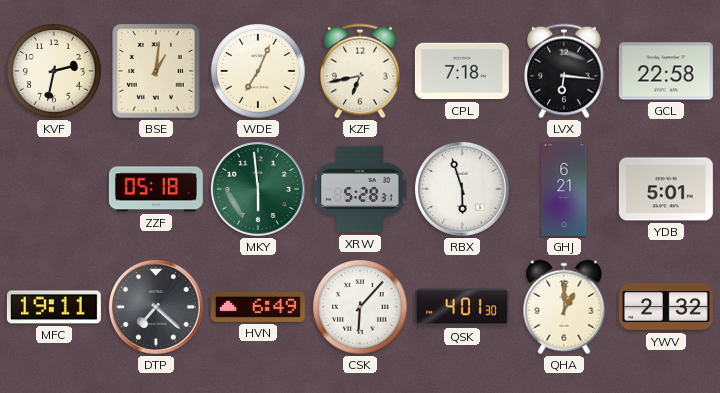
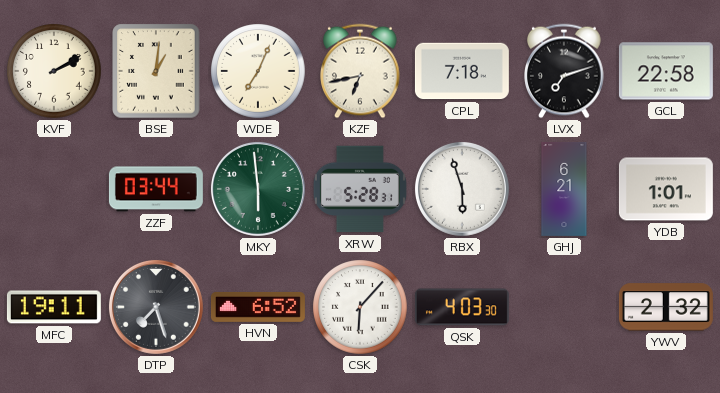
KVF: 2:32 -> 2:10
LVX: 6:16 -> 7:12
ZZF: 05:18 -> 03:44
YDB: 5:01 -> 1:01
DTP: 7:22 -> 7:27
HVN: 6:49 -> 6:52
QSK: 4:01 -> 4:03
QHA: 1:00 -> none
